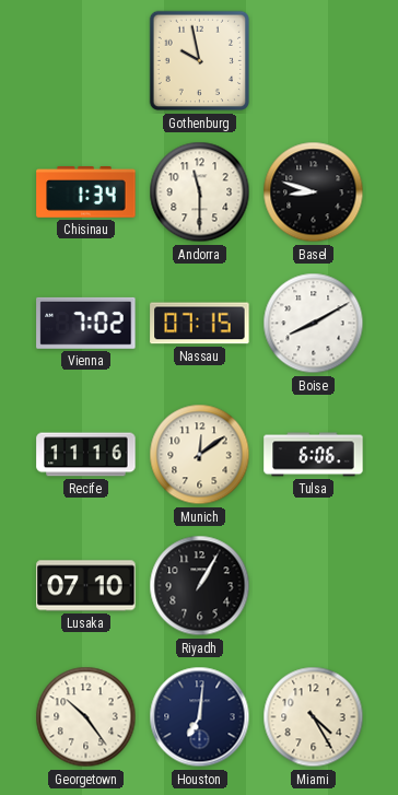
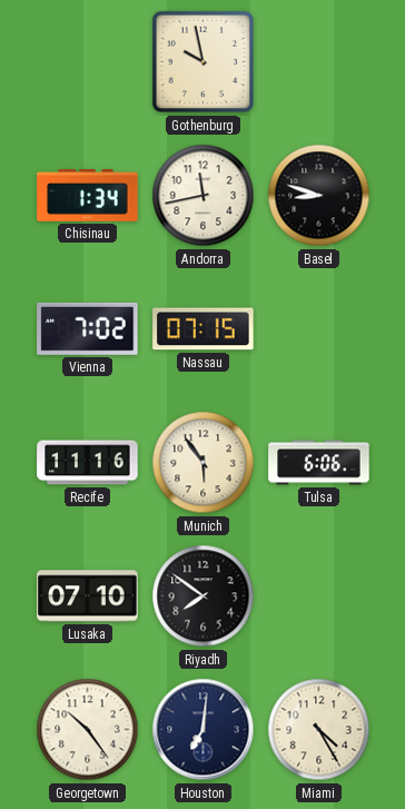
Andorra: 11:30 -> 11:43
Boise: 8:10 -> none
Munich: 12:09 -> 5:54
Riyadh: 1:05 -> 7:51
